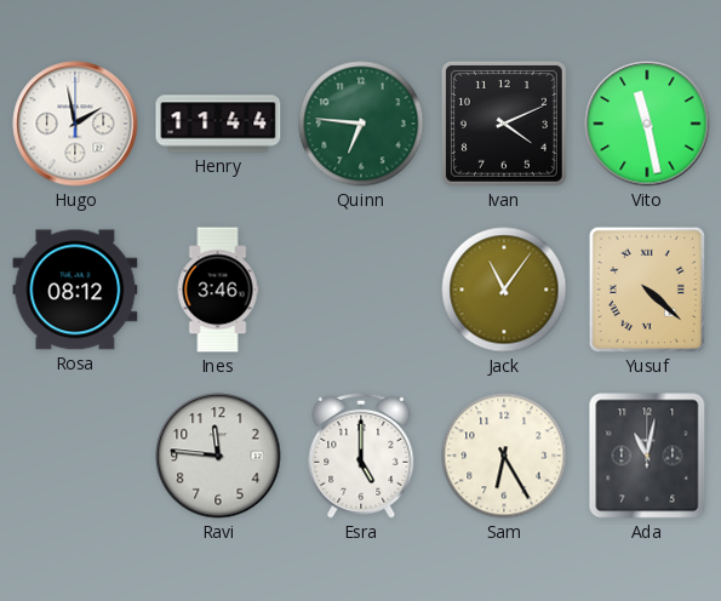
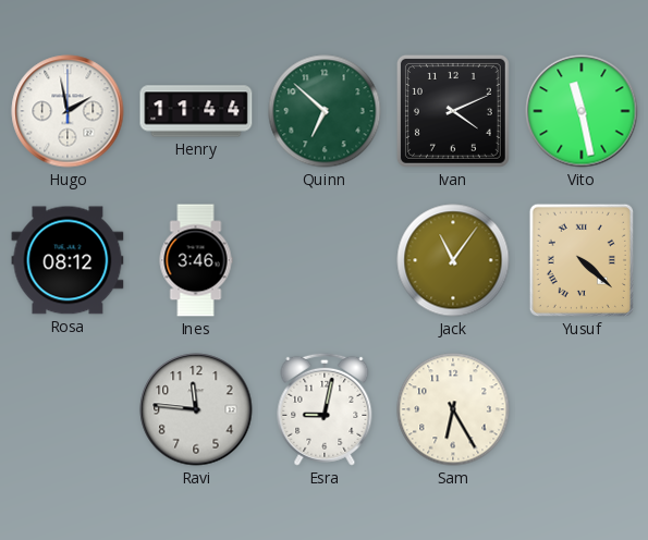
Quinn: 6:46 -> 6:52
Esra: 5:00 -> 9:02
Ada: 11:02 -> none
